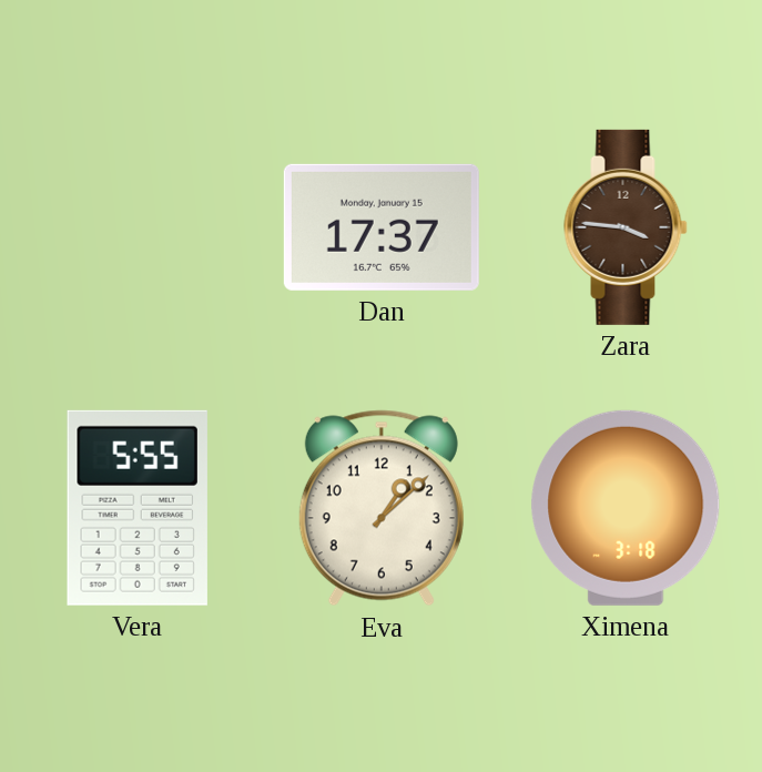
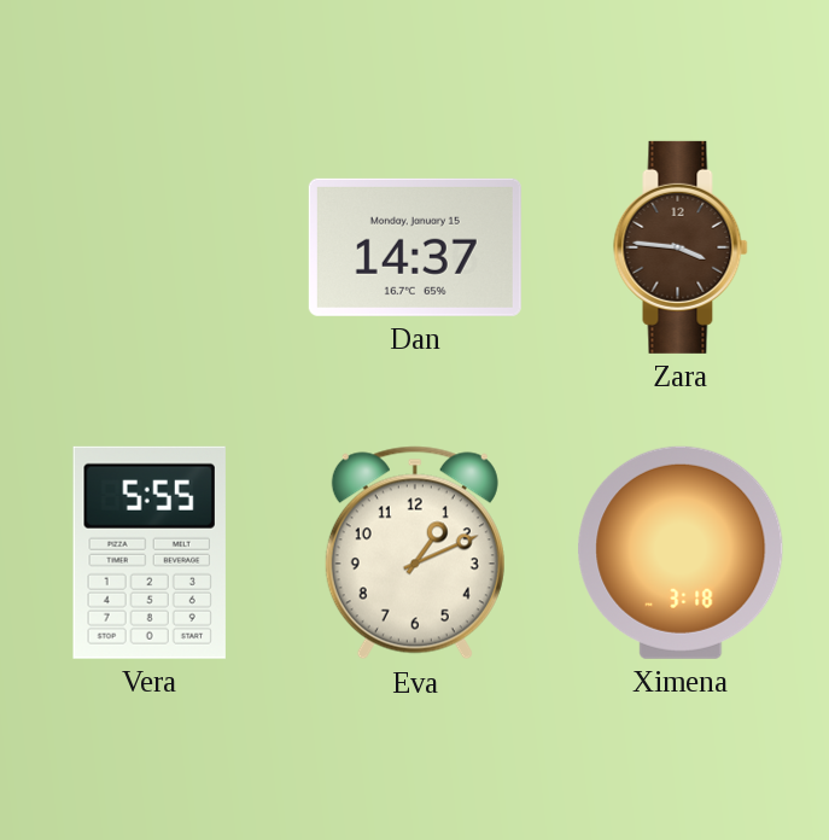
Dan: 17:37 -> 14:37
Eva: 1:08 -> 1:11
